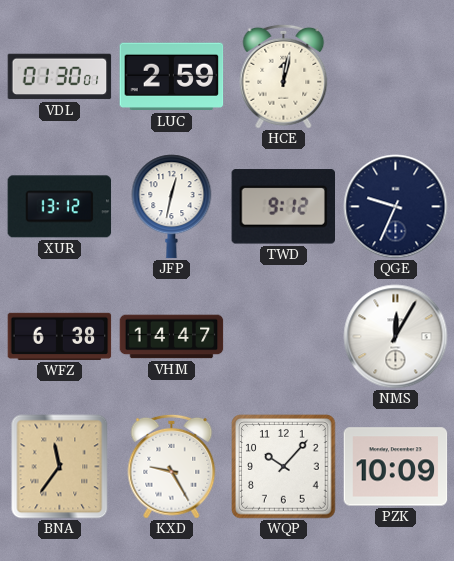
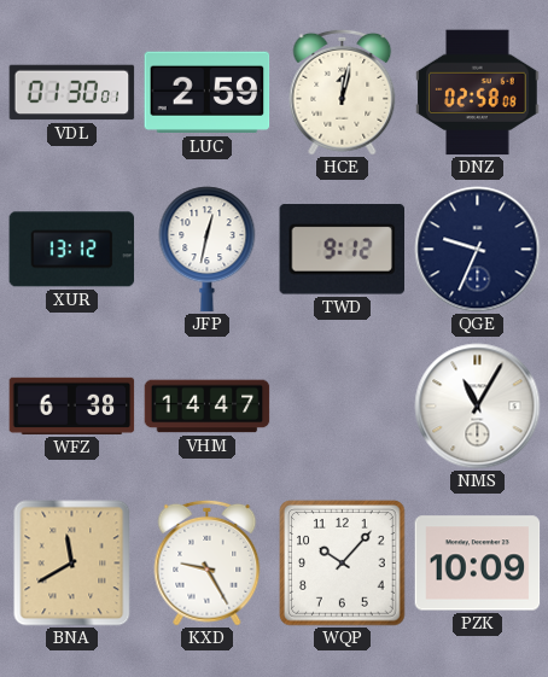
DNZ: none -> 02:58
NMS: 12:05 -> 11:05
BNA: 11:36 -> 11:40
